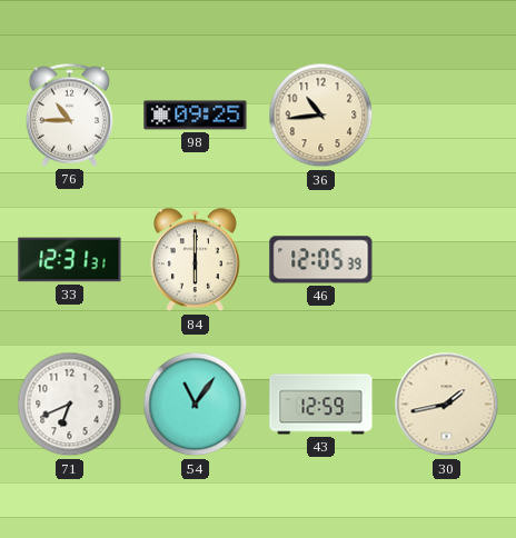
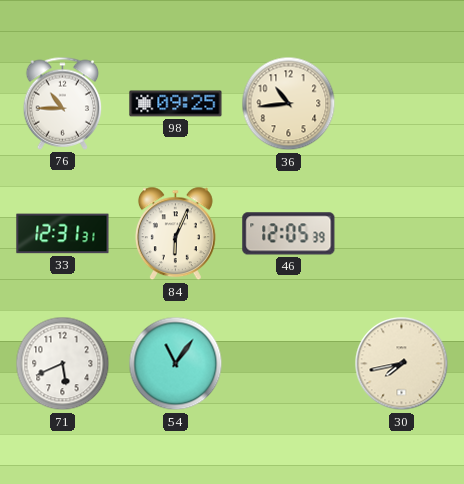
84: 6:00 -> 6:04
71: 6:41 -> 5:41
43: 12:59 -> none
30: 1:43 -> 7:43
